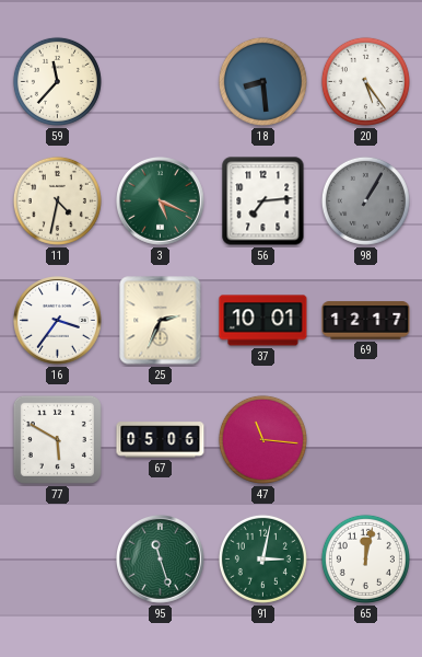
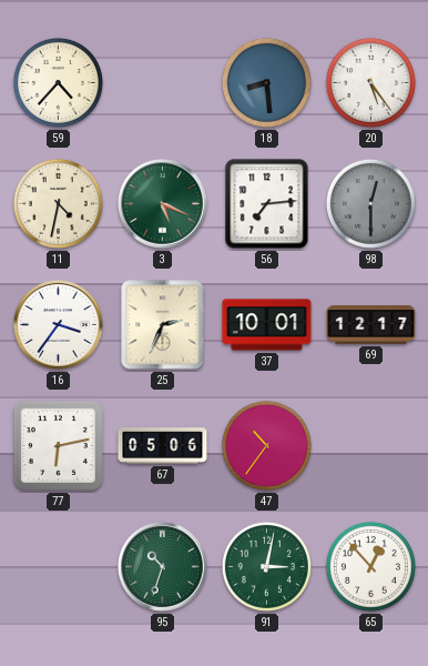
59: 11:37 -> 4:37
98: 1:05 -> 12:30
77: 5:50 -> 6:13
47: 11:16 -> 10:36
95: 11:27 -> 10:33
65: 12:02 -> 12:53
